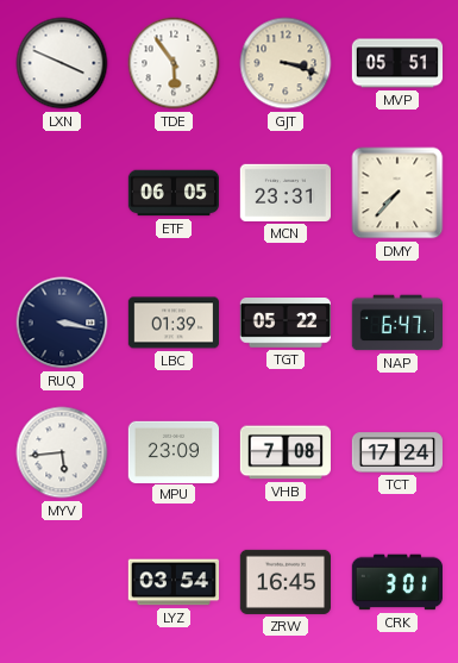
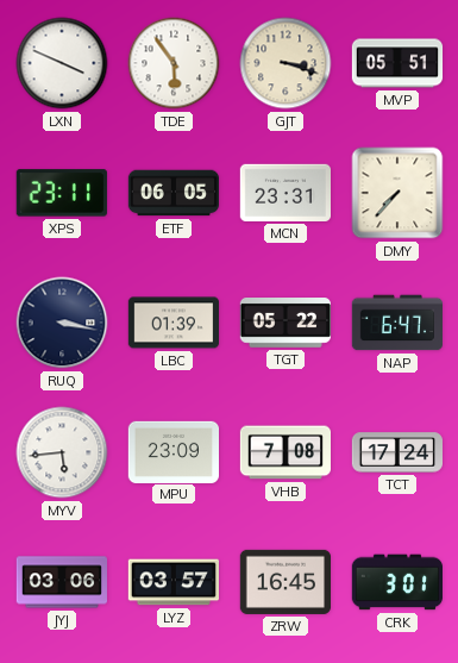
XPS: none -> 23:11
JYJ: none -> 03:06
LYZ: 03:54 -> 03:57
